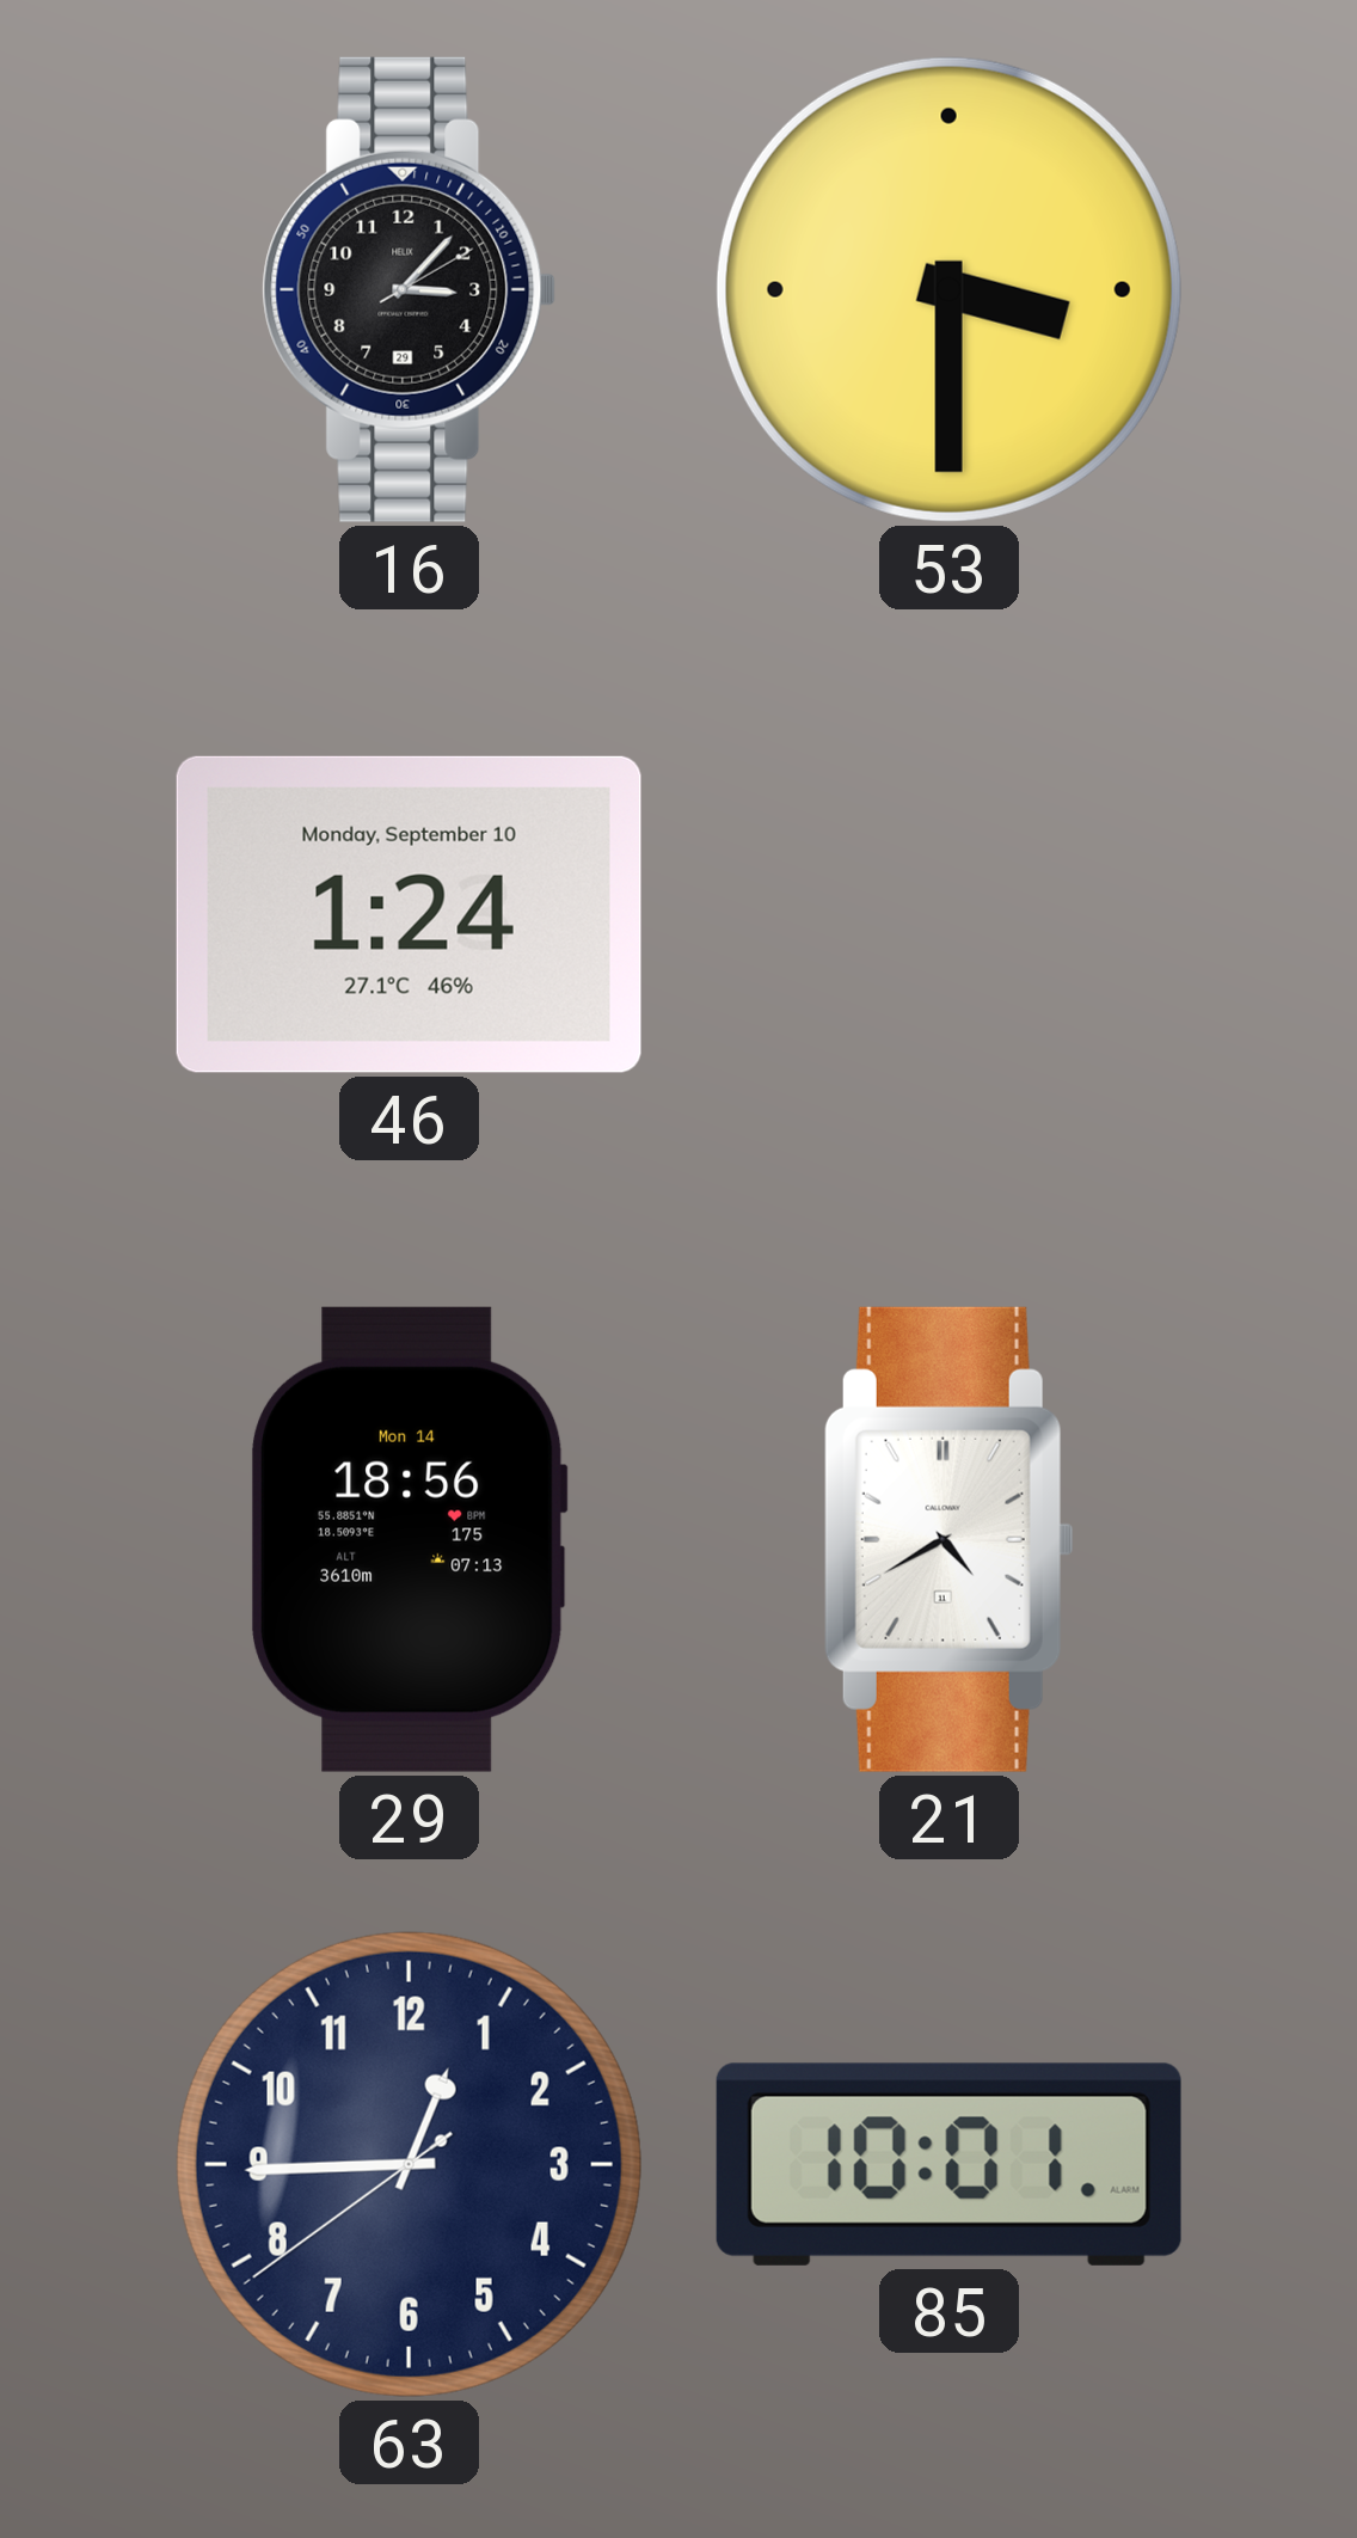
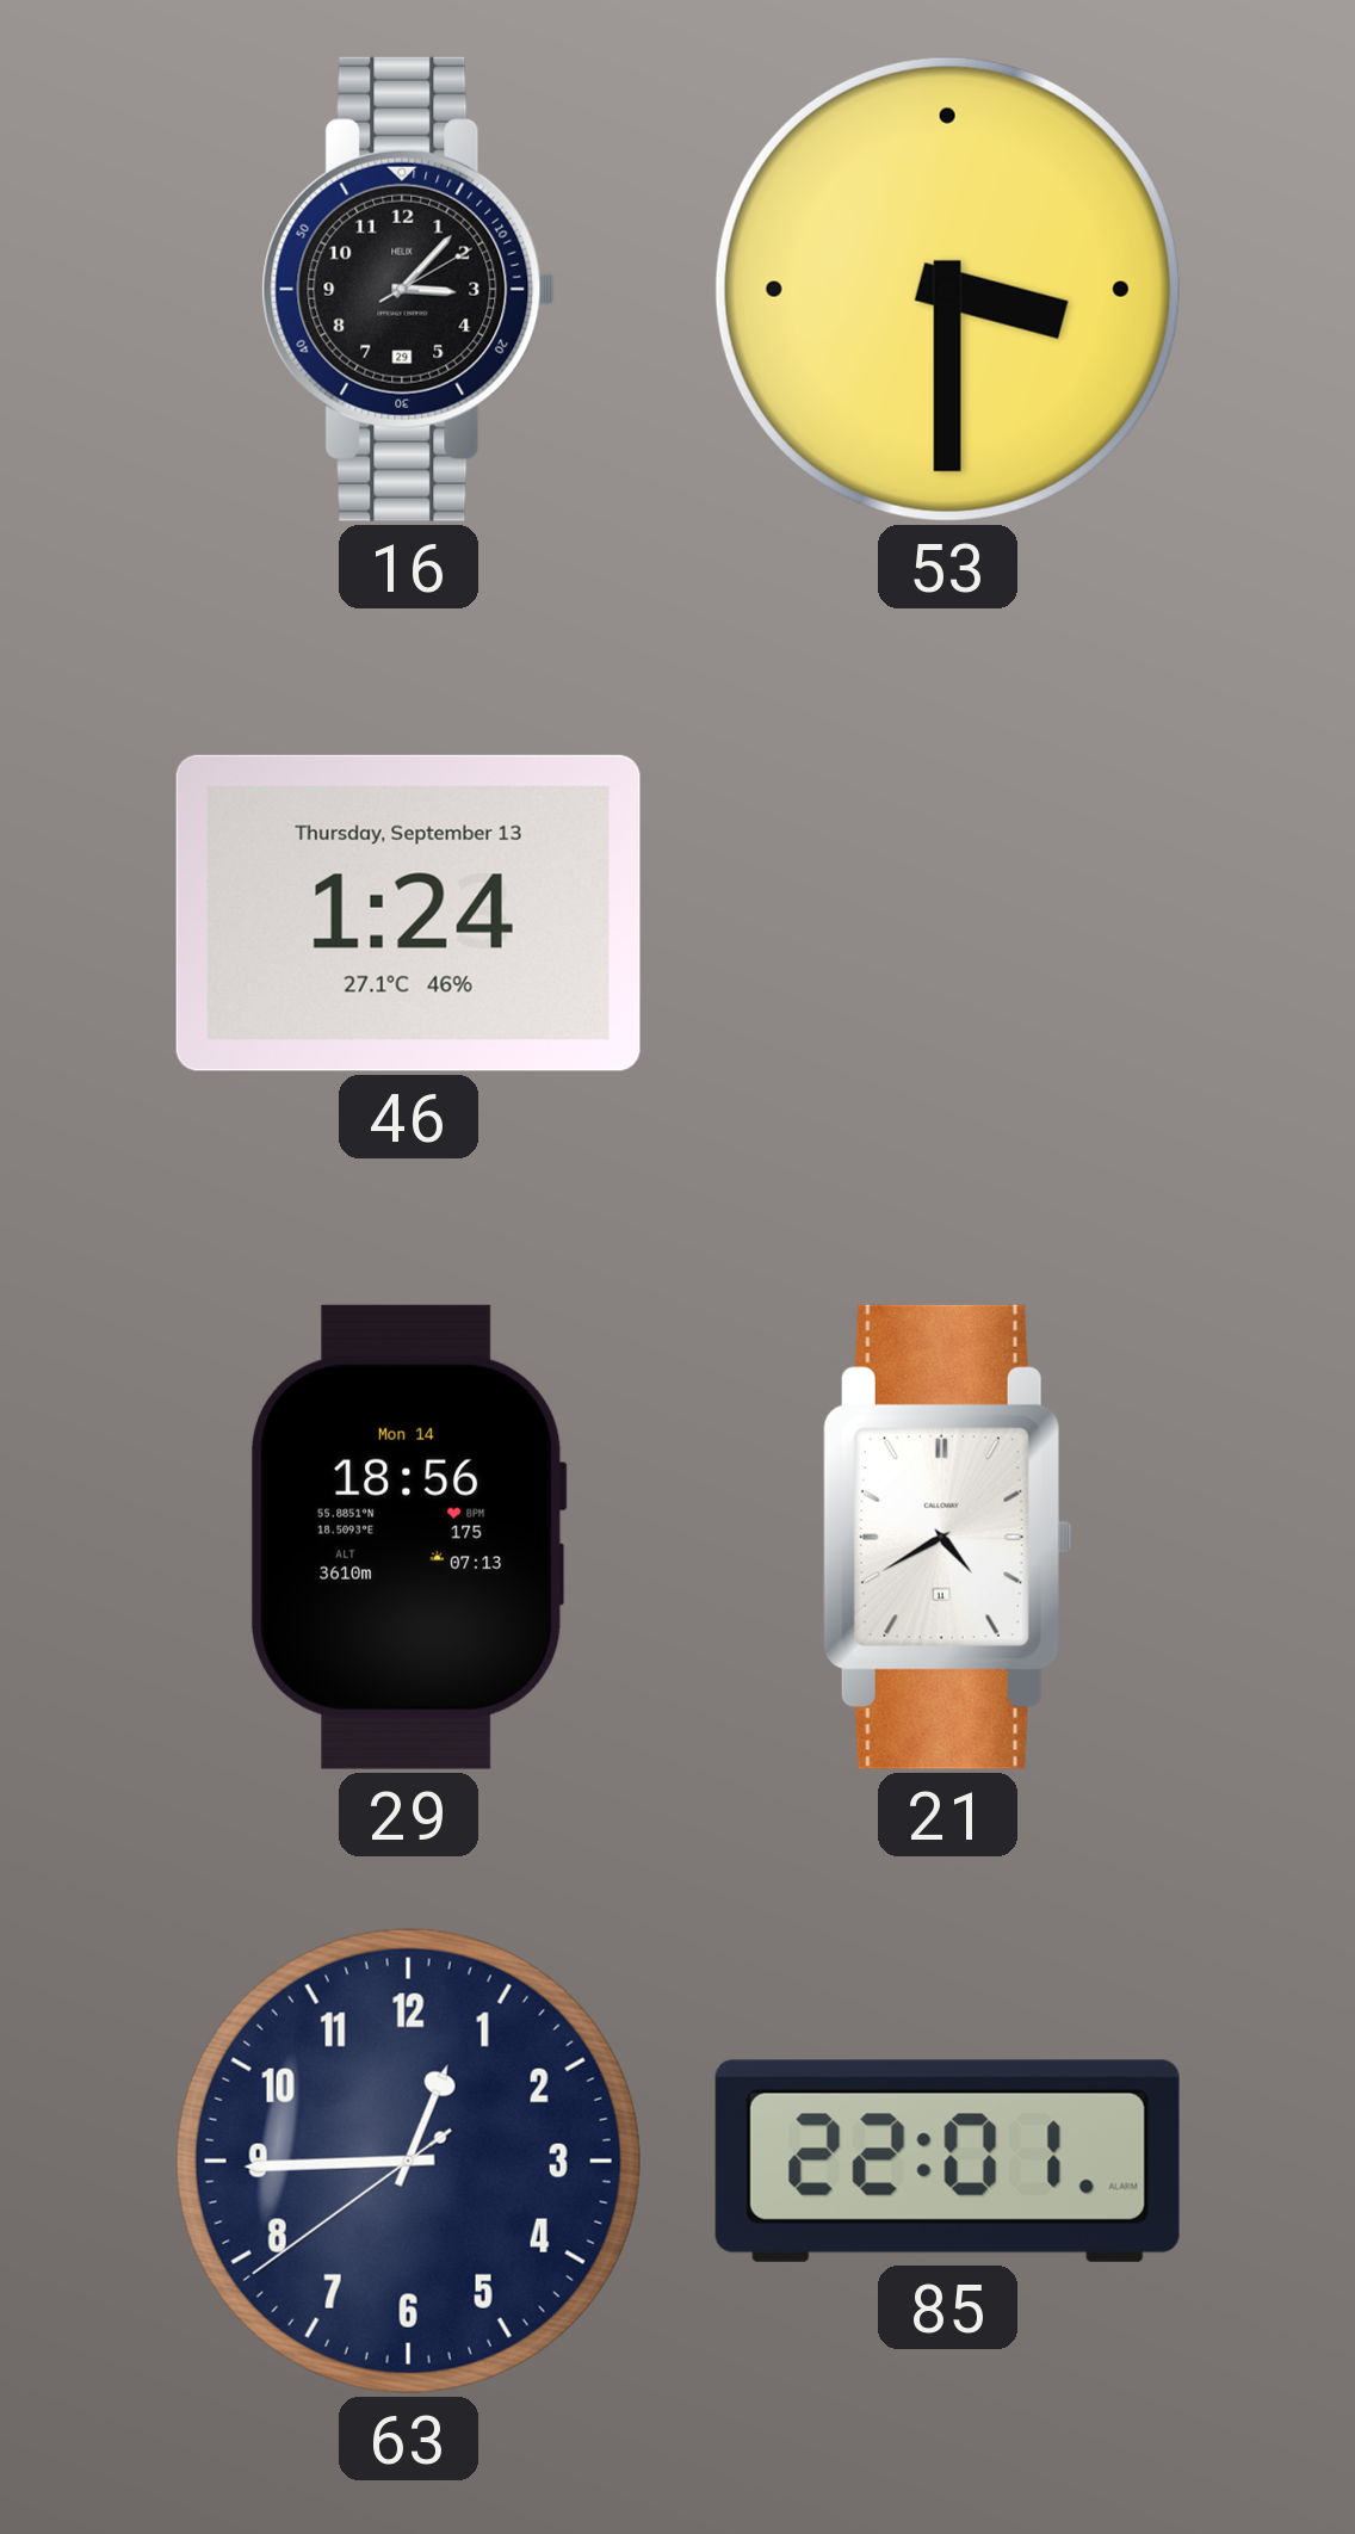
46 date: Monday, September 10 -> Thursday, September 13
85: 10:01 -> 22:01
